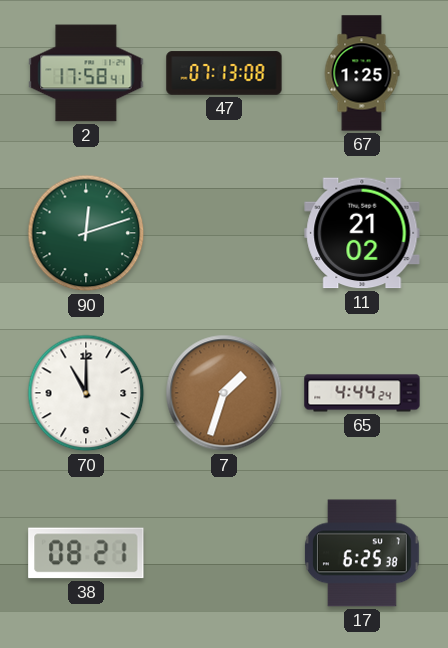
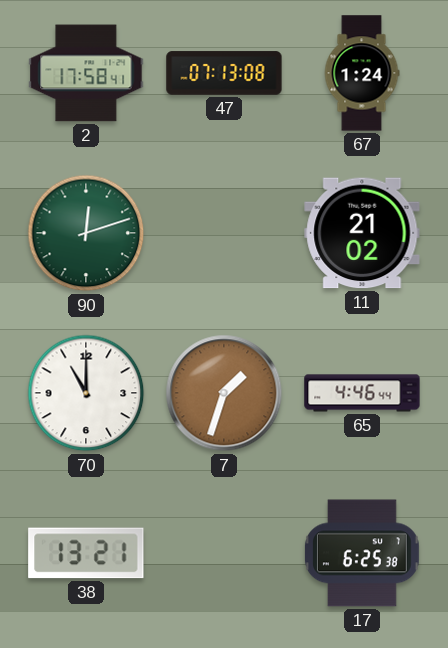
67: 1:25 -> 1:24
65: 4:44 -> 4:46
38: 08:21 -> 13:21
